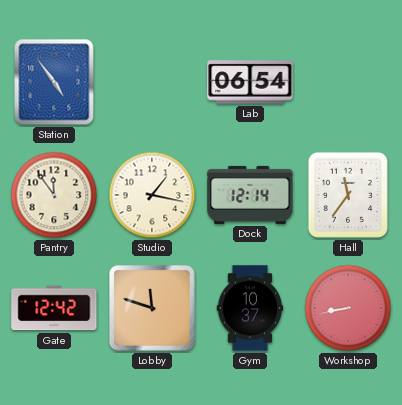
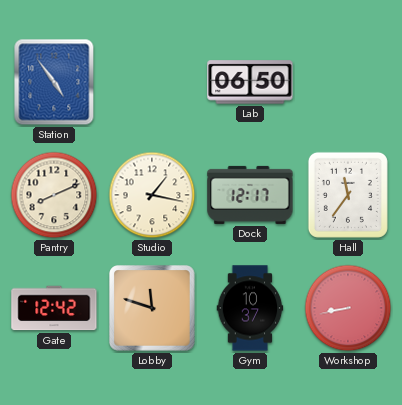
Lab: 06:54 -> 06:50
Pantry: 11:54 -> 8:11
Dock: 12:14 -> 12:17
